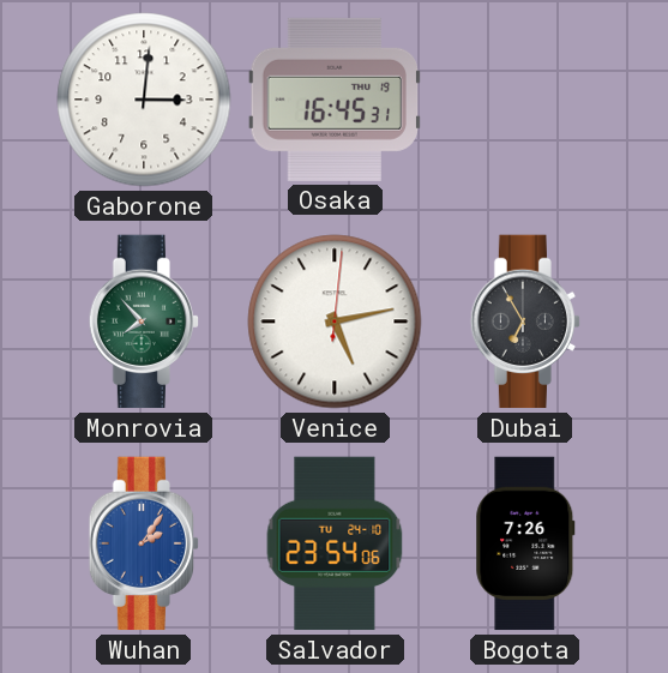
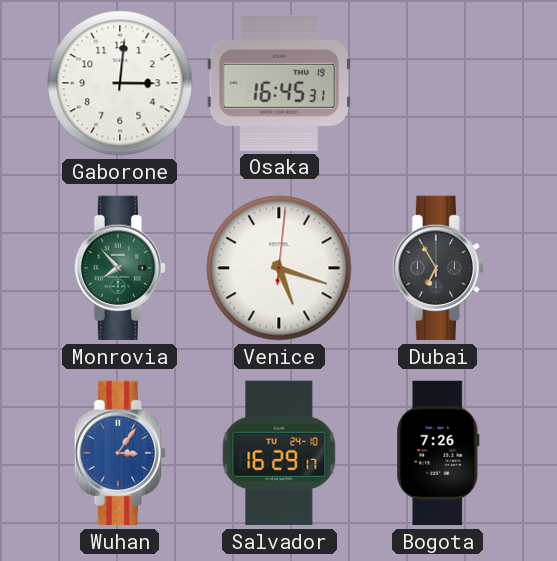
Venice: 5:13 -> 5:18
Wuhan: 2:06 -> 3:06
Salvador: 23:54 -> 16:29
